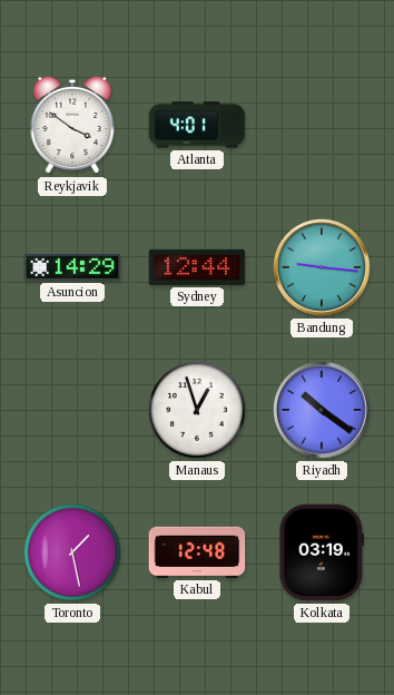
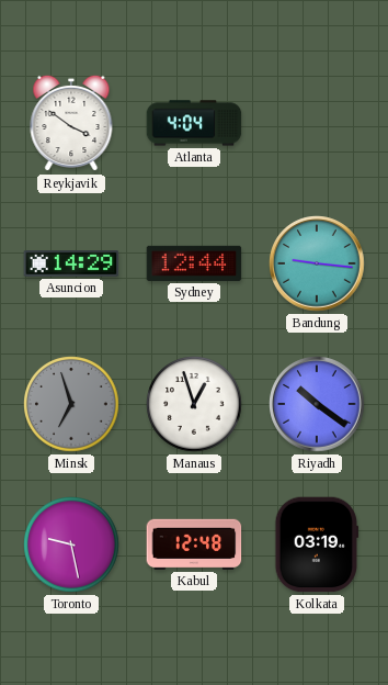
Atlanta: 4:01 -> 4:04
Minsk: none -> 6:57
Toronto: 1:28 -> 9:28
